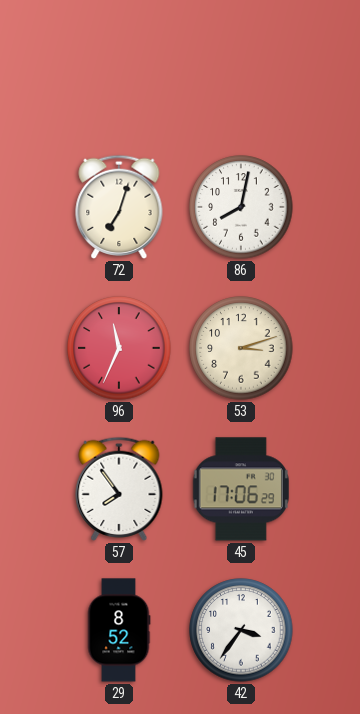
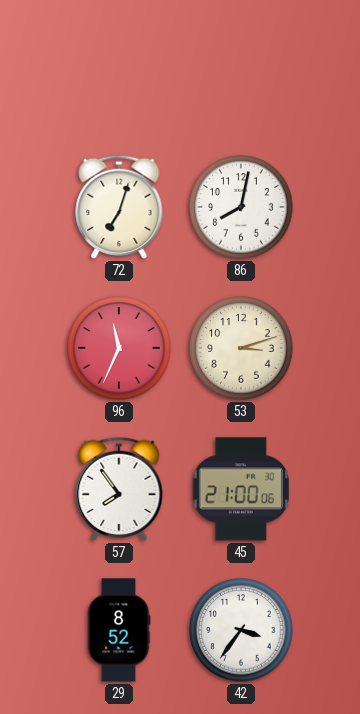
45: 17:06 -> 21:00
